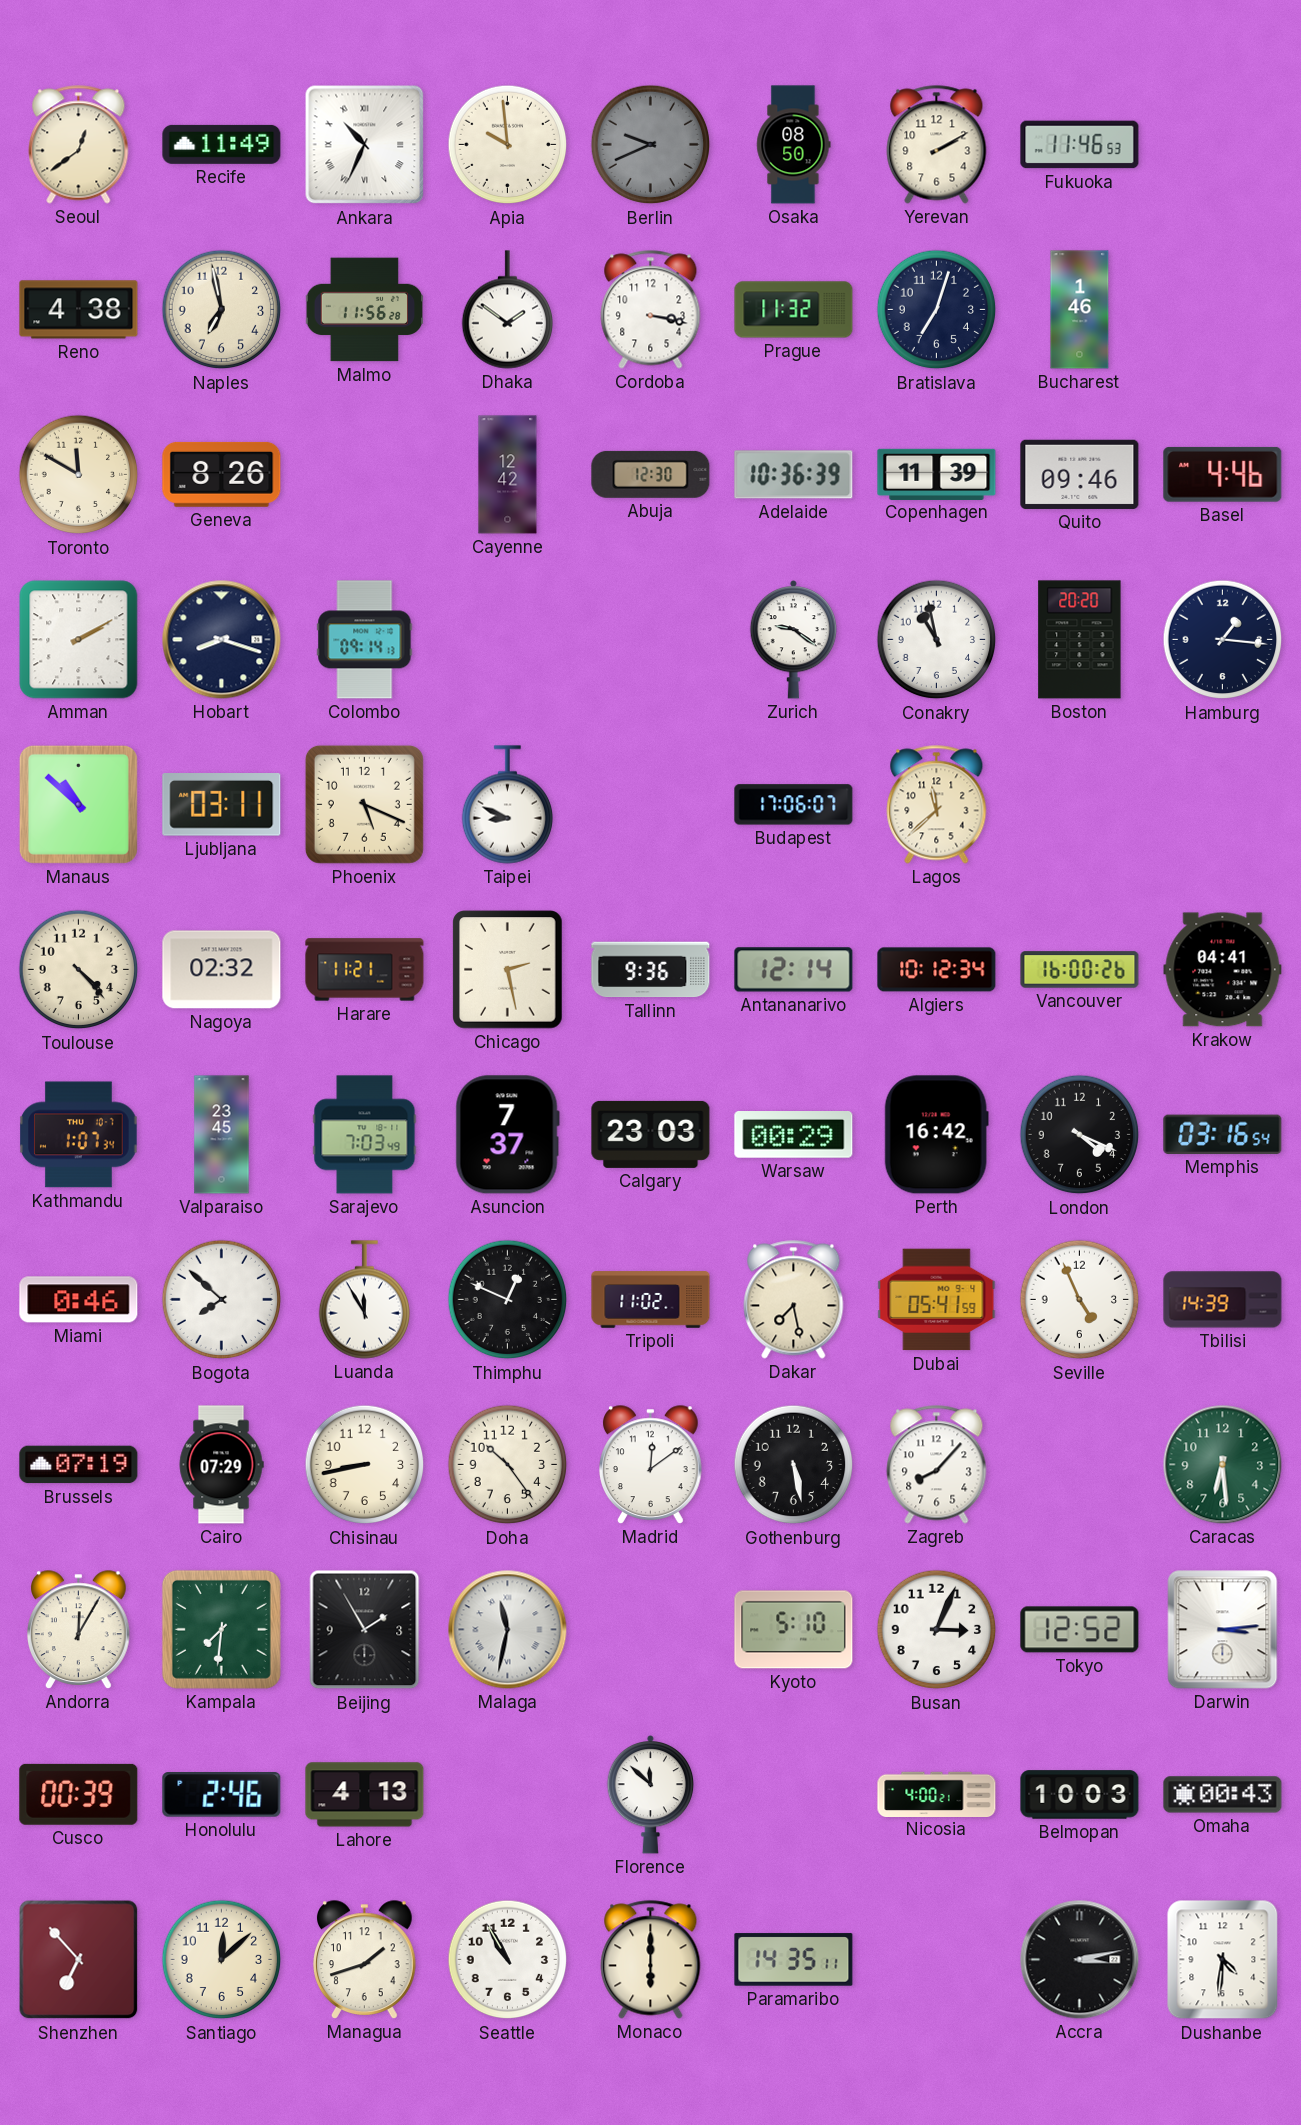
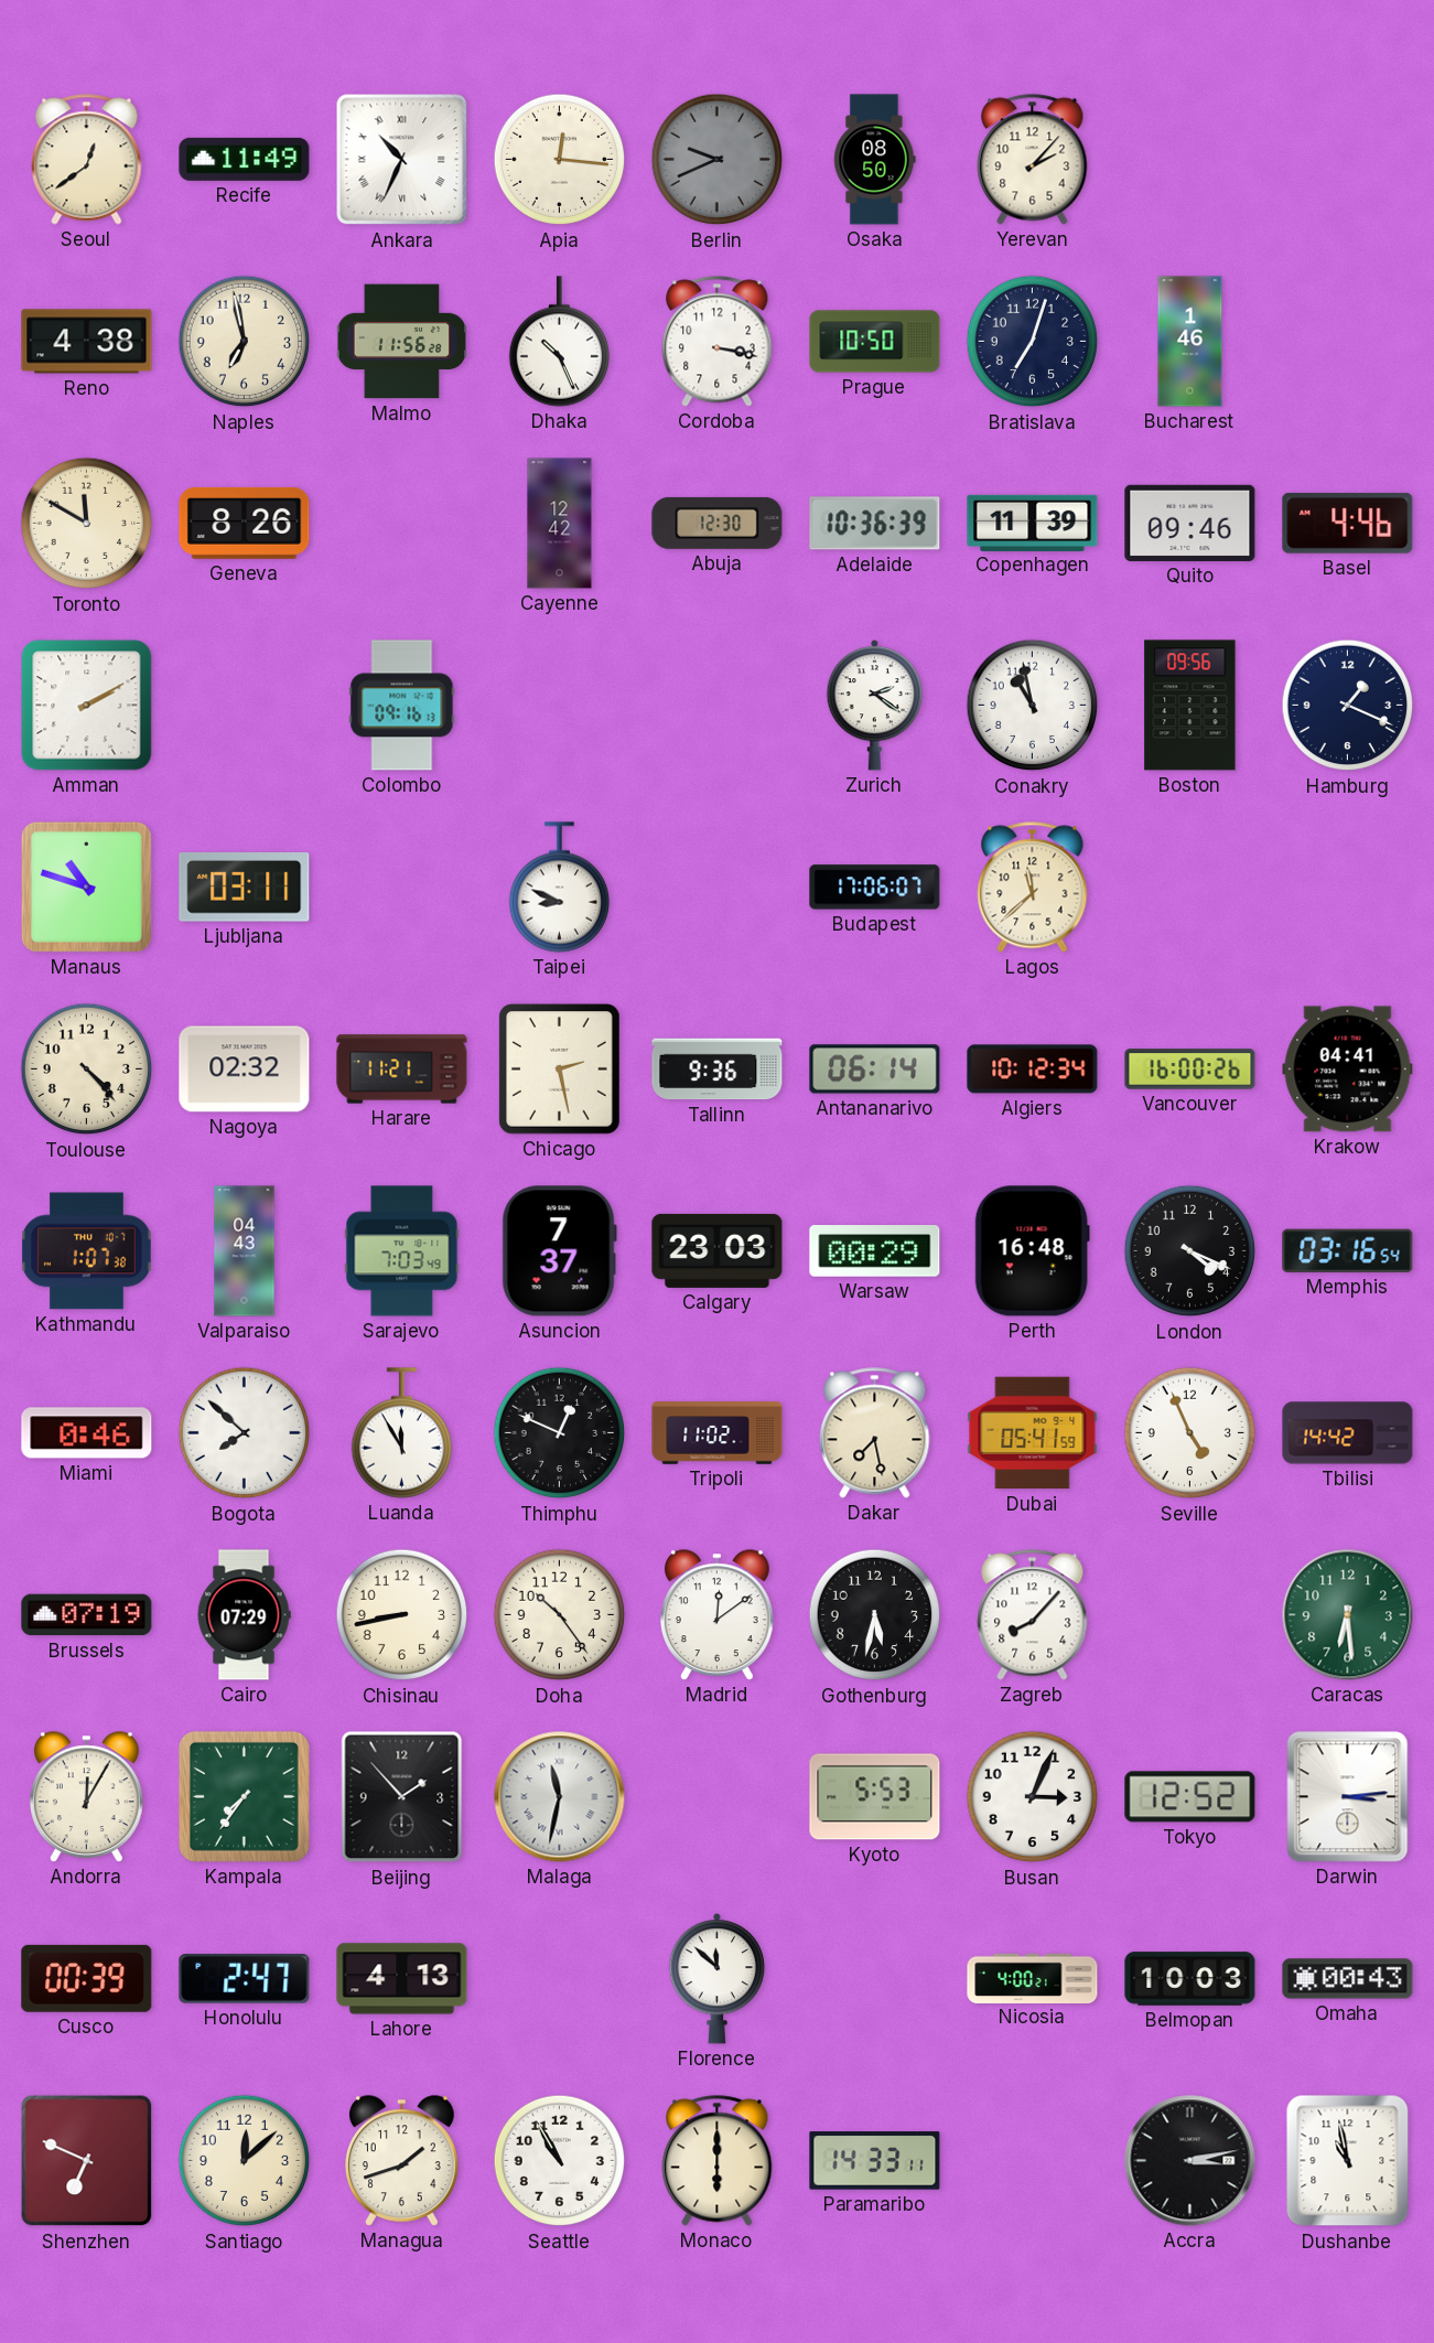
Apia: 9:59 -> 12:16
Yerevan: 2:10 -> 2:07
Fukuoka: 11:46 -> none
Dhaka: 1:51 -> 10:26
Prague: 11:32 -> 10:50
Hobart: 8:18 -> none
Colombo: 09:14 -> 09:16
Zurich: 9:21 -> 2:21
Boston: 20:20 -> 09:56
Hamburg: 1:16 -> 1:19
Manaus: 10:52 -> 10:48
Phoenix: 5:19 -> none
Antananarivo: 12:14 -> 06:14
Kathmandu: 1:07:34 -> 1:07:38
Valparaiso: 23:45 -> 04:43
Perth: 16:42 -> 16:48
Tbilisi: 14:39 -> 14:42
Gothenburg: 5:28 -> 5:32
Kampala: 7:31 -> 7:36
Beijing: 1:55 -> 1:53
Kyoto: 5:10 -> 5:53
Honolulu: 2:46 -> 2:47
Shenzhen: 6:53 -> 6:49
Paramaribo: 14:35 -> 14:33
Dushanbe: 4:31 -> 10:58
